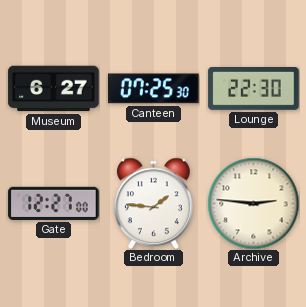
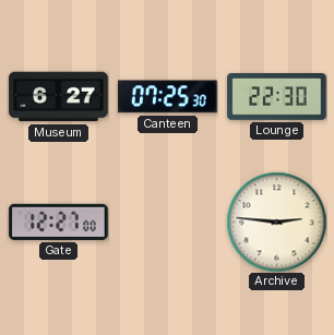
Bedroom: 1:46 -> none
